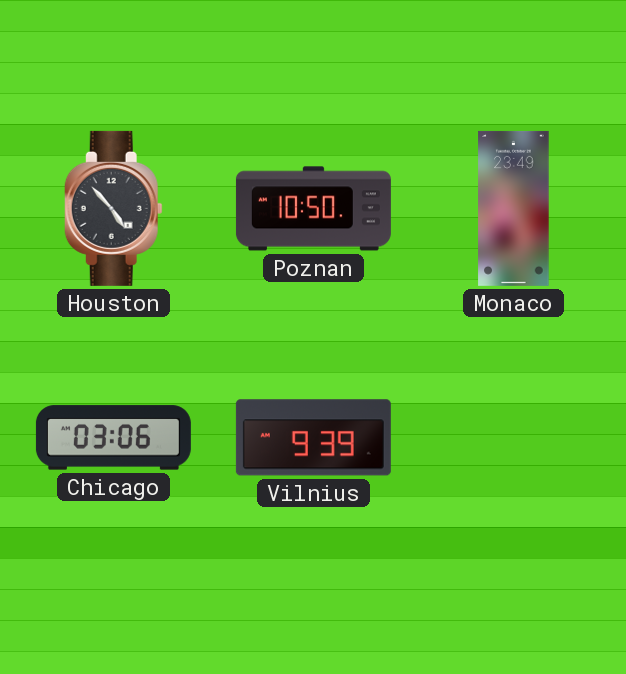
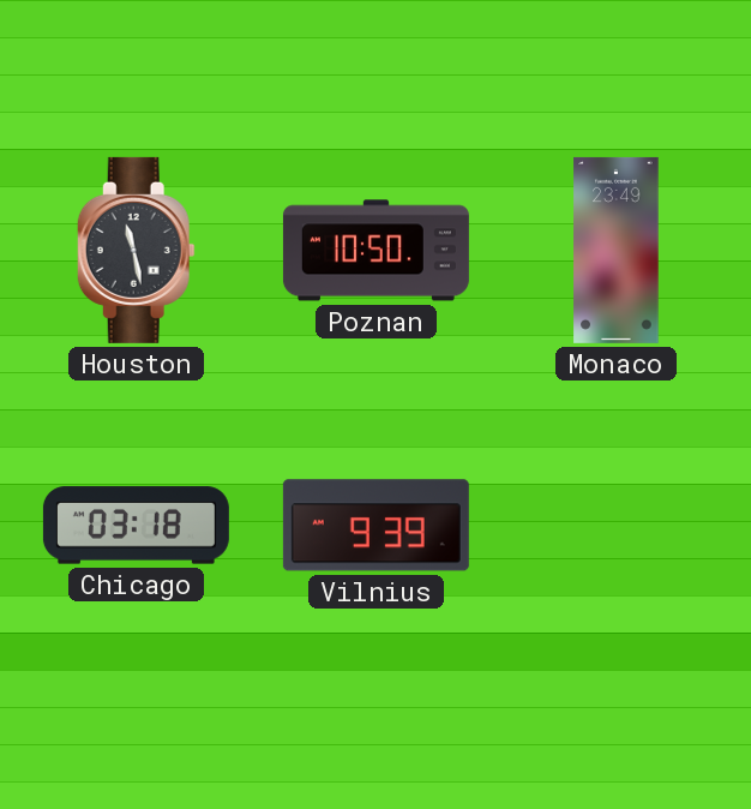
Houston: 4:53 -> 11:28
Chicago: 03:06 -> 03:18
